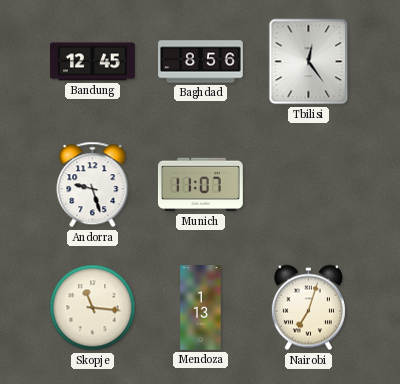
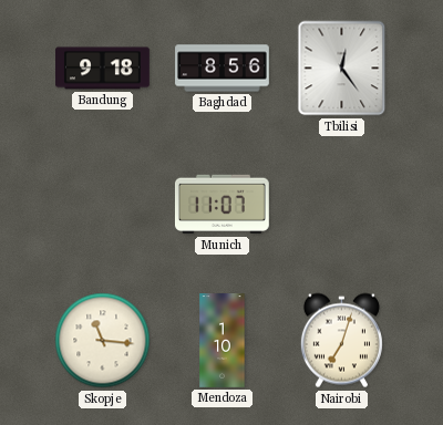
Bandung: 12:45 -> 9:18
Andorra: 9:27 -> none
Mendoza: 1:13 -> 1:10
